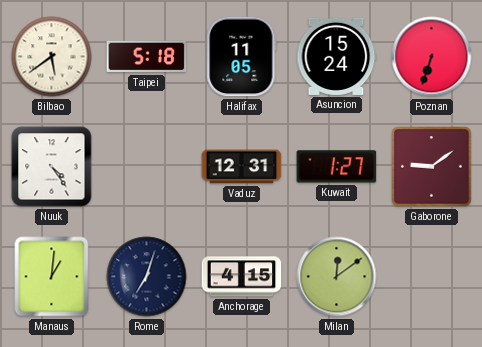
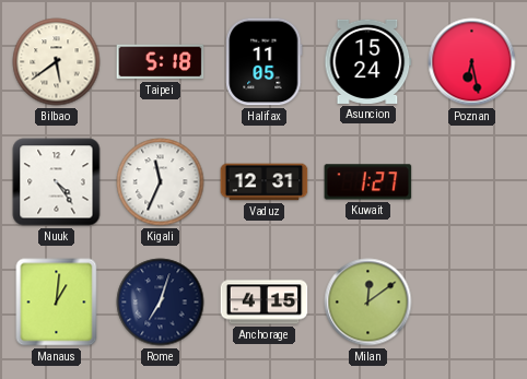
Poznan: 6:33 -> 6:28
Kigali: none -> 11:34
Gaborone: 9:09 -> none
